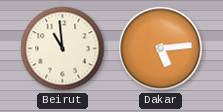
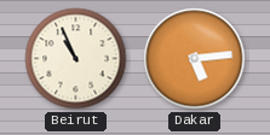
Beirut: 10:59 -> 10:56
